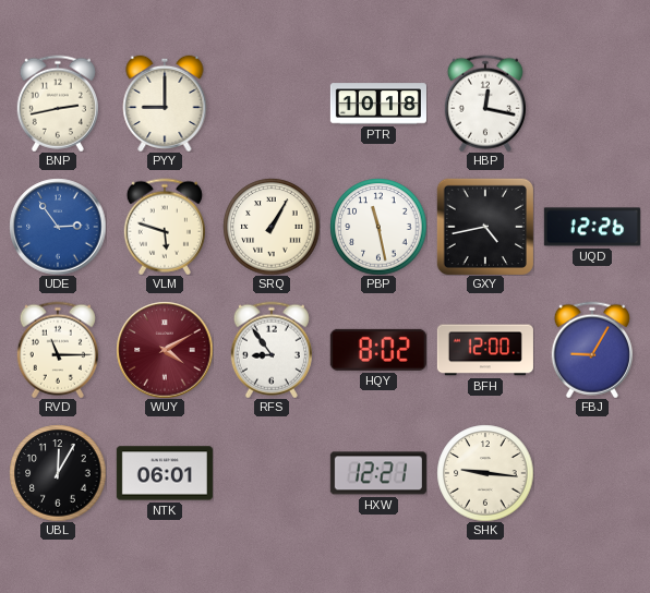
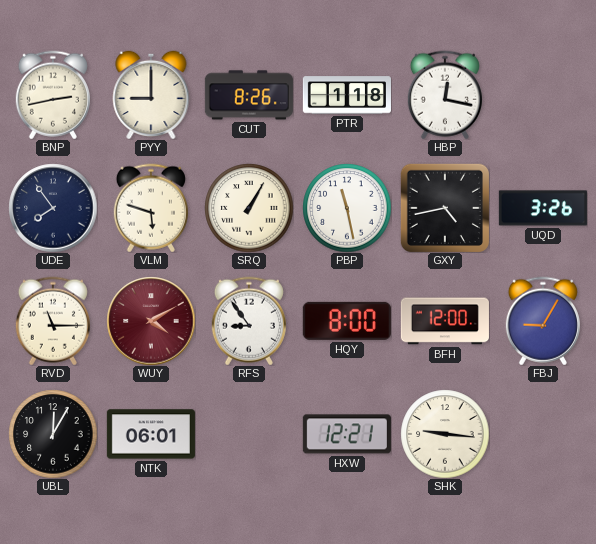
CUT: none -> 8:26
PTR: 10:18 -> 1:18
UDE: 2:54 -> 7:54
UDE dial: blue -> navy
UQD: 12:26 -> 3:26
HQY: 8:02 -> 8:00
